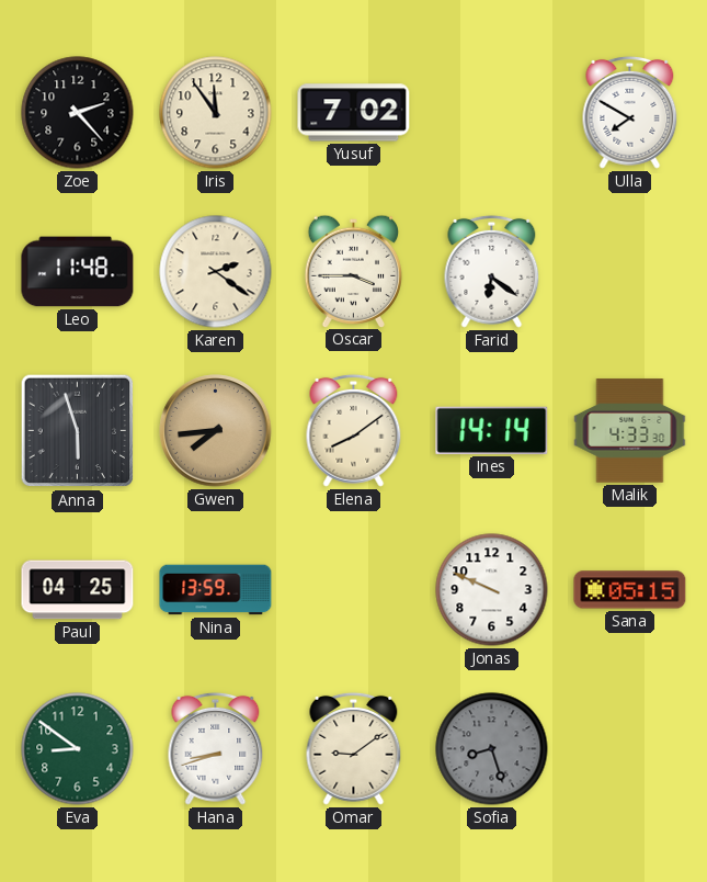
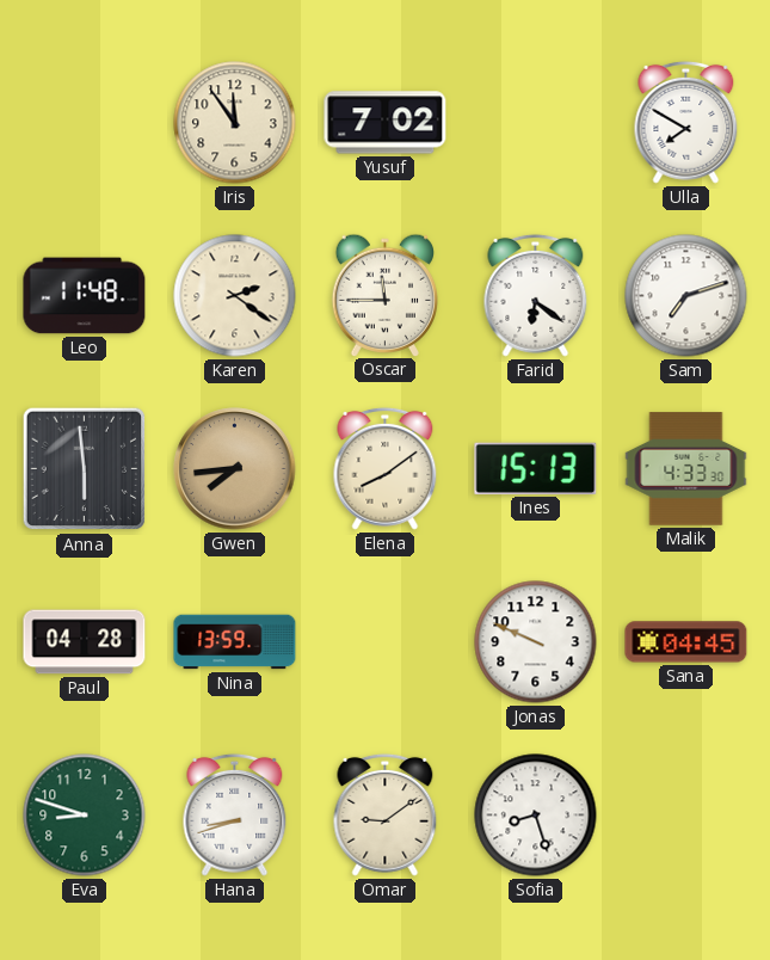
Zoe: 2:23 -> none
Oscar: 3:45 -> 11:45
Sam: none -> 7:12
Anna: 5:57 -> 5:59
Ines: 14:14 -> 15:13
Paul: 04:25 -> 04:28
Sana: 05:15 -> 04:45
Eva: 8:51 -> 8:48
Sofia dial: grey -> white
